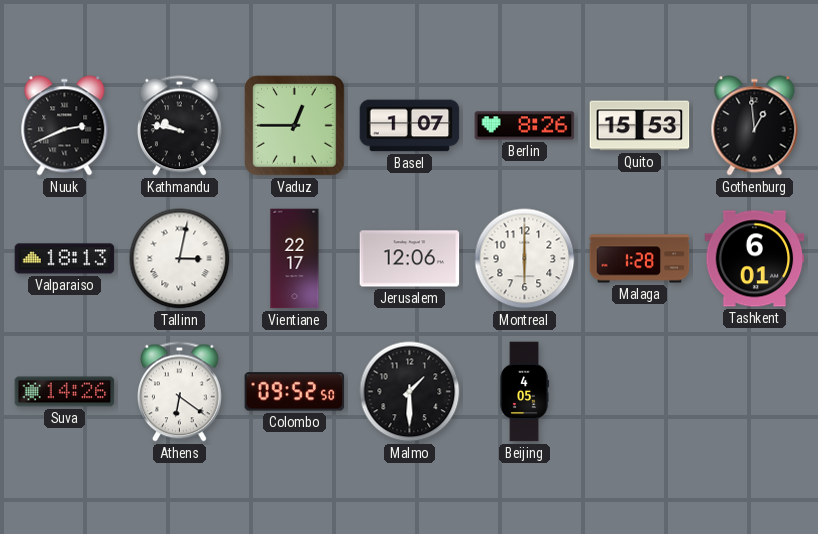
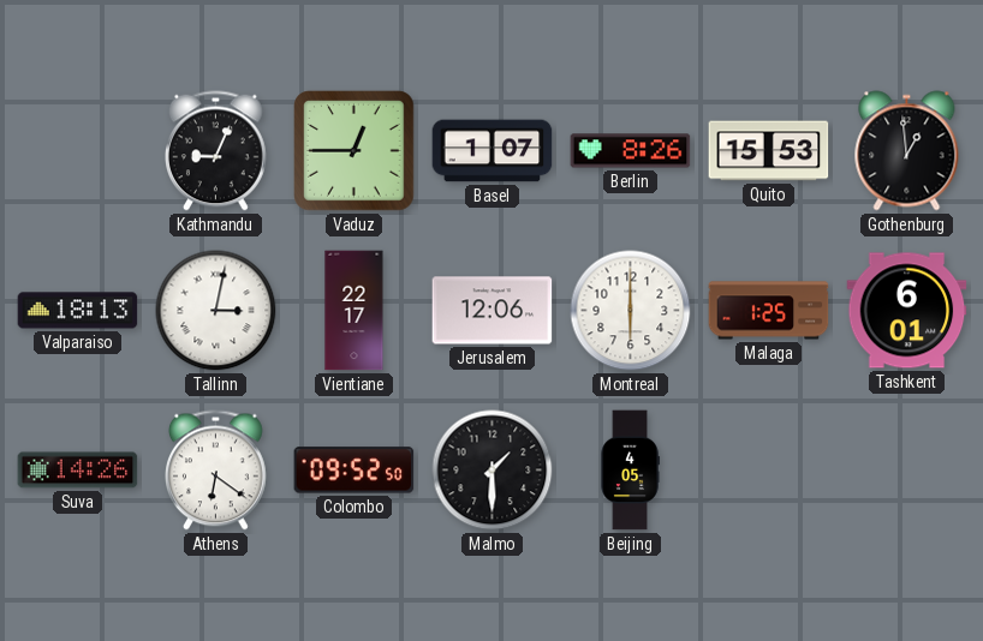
Nuuk: 2:41 -> none
Kathmandu: 9:47 -> 9:04
Malaga: 1:28 -> 1:25
